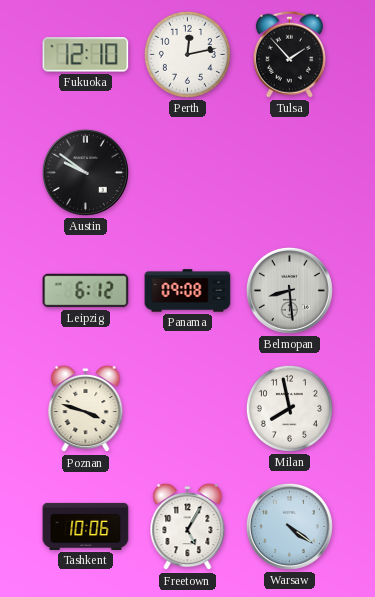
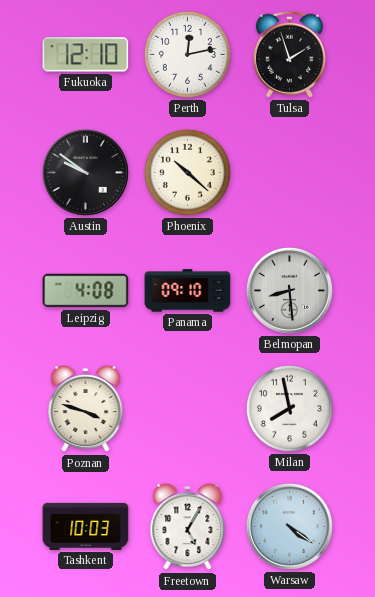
Tulsa: 1:53 -> 1:57
Phoenix: none -> 10:22
Leipzig: 6:12 -> 4:08
Panama: 09:08 -> 09:10
Tashkent: 10:06 -> 10:03
